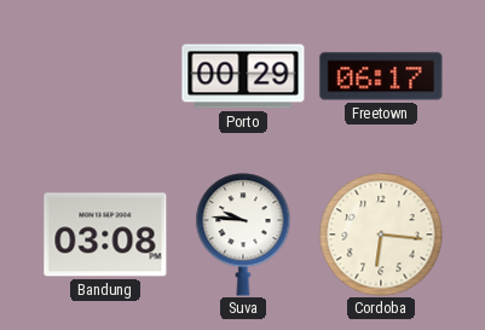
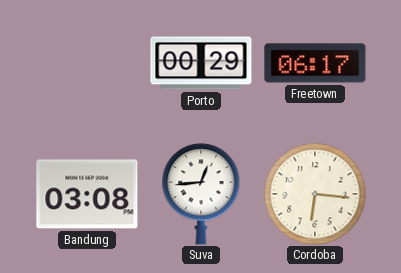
Suva: 9:46 -> 12:44
